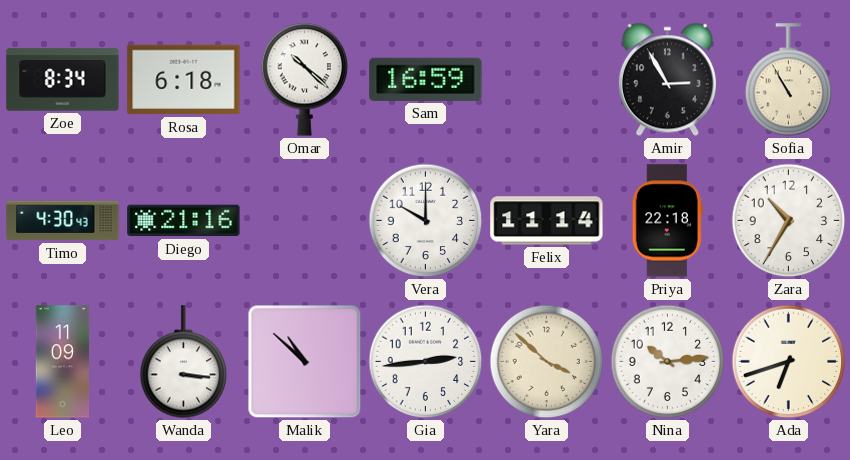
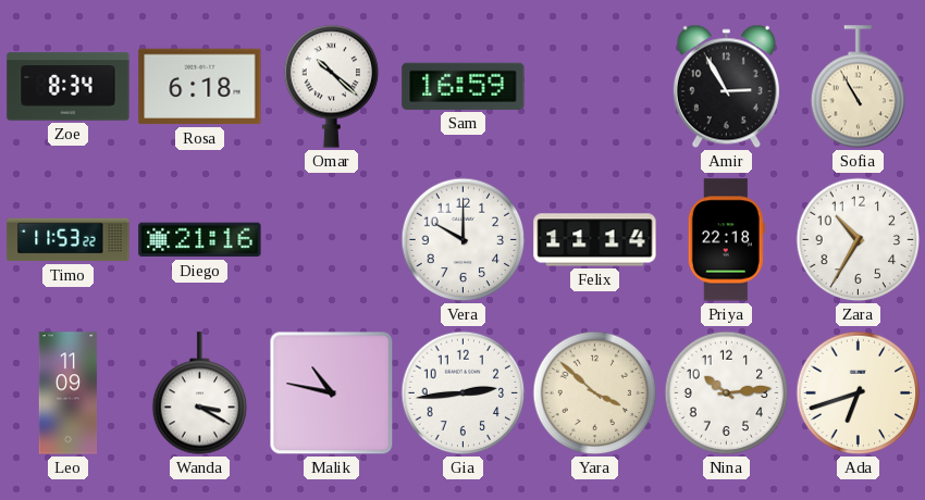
Timo: 4:30 -> 11:53
Wanda: 3:16 -> 3:20
Malik: 10:52 -> 10:47
